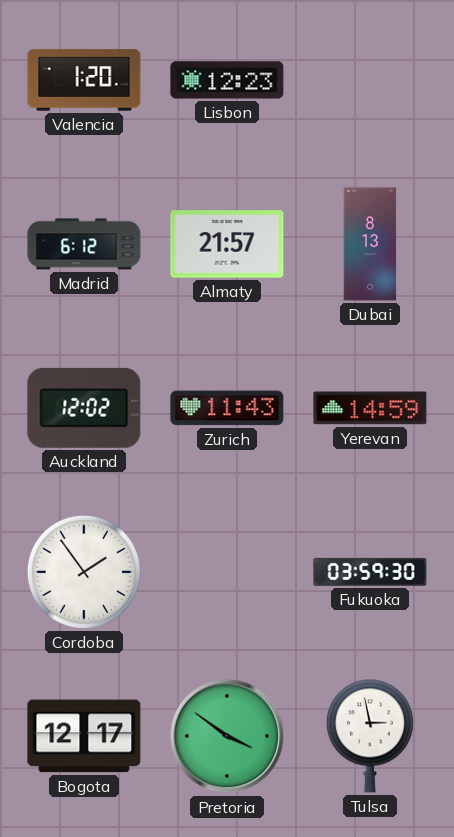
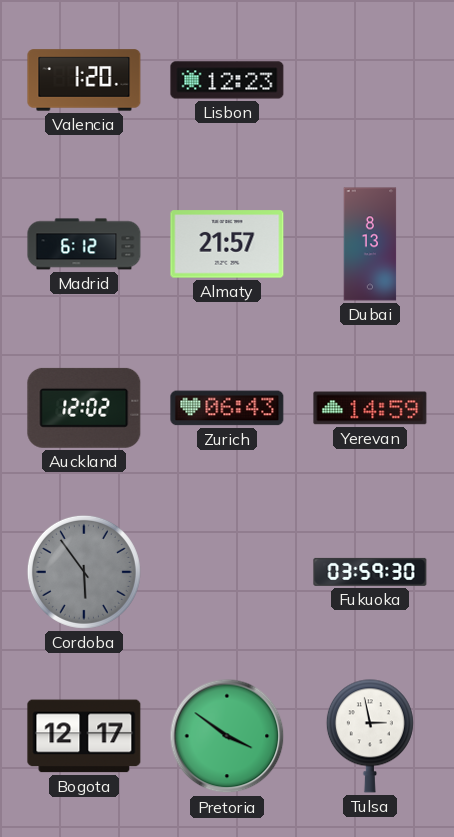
Zurich: 11:43 -> 06:43
Cordoba: 1:54 -> 5:54
Cordoba dial: white -> grey
